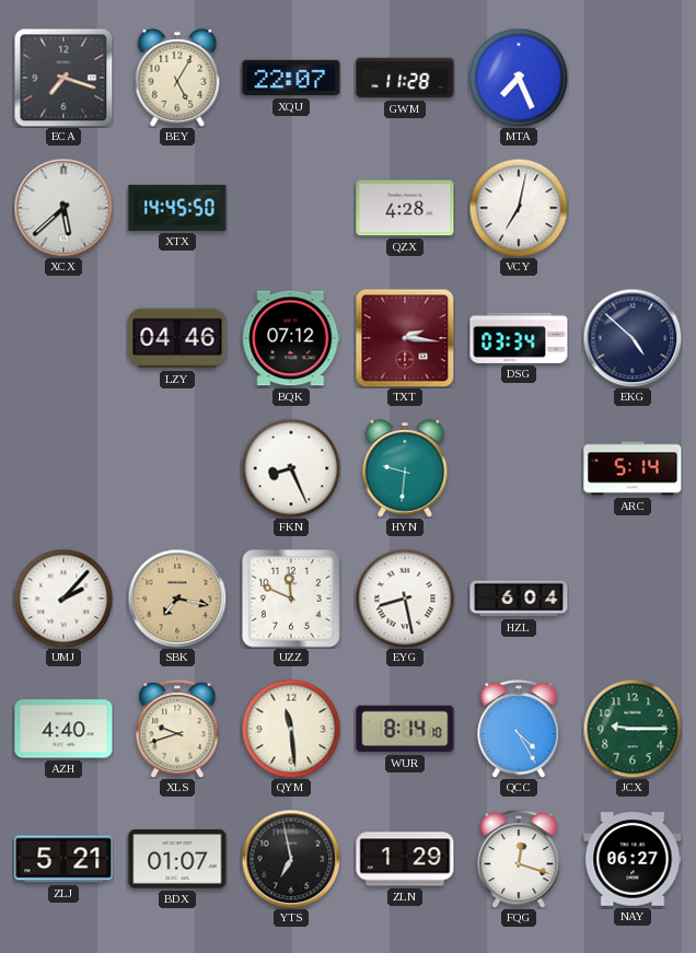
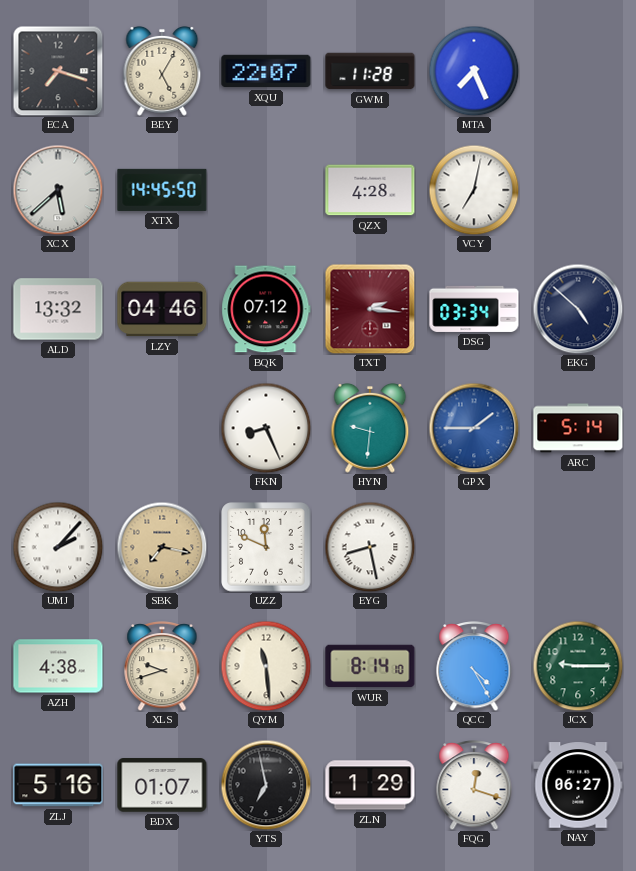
ALD: none -> 13:32
GPX: none -> 1:45
HZL: 6:04 -> none
AZH: 4:40 -> 4:38
ZLJ: 5:21 -> 5:16
